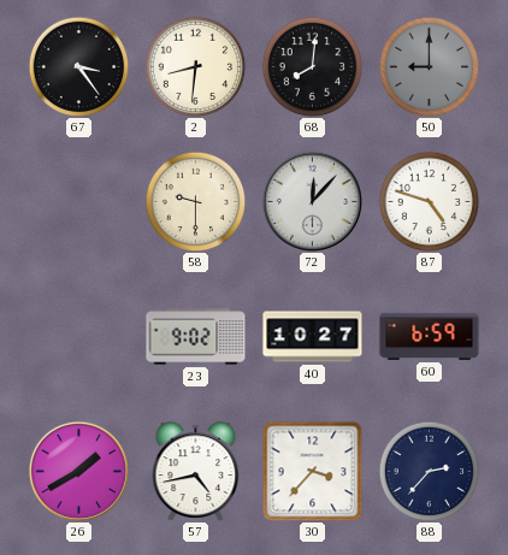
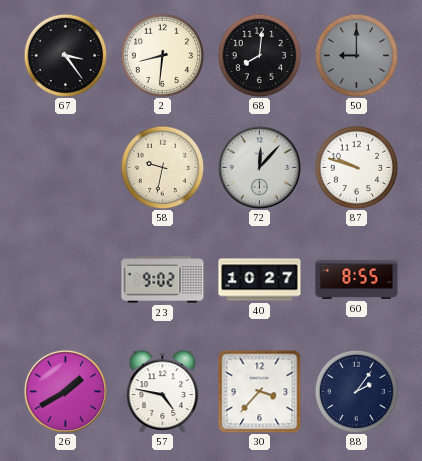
58: 9:30 -> 9:32
87: 4:48 -> 9:48
60: 6:59 -> 8:55
57: 4:43 -> 4:47
88: 2:37 -> 2:06
